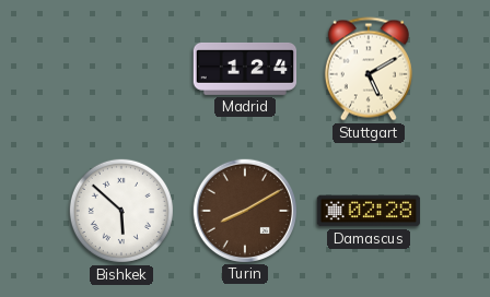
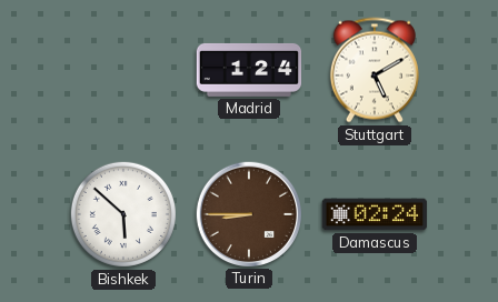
Turin: 8:10 -> 8:45
Damascus: 02:28 -> 02:24
